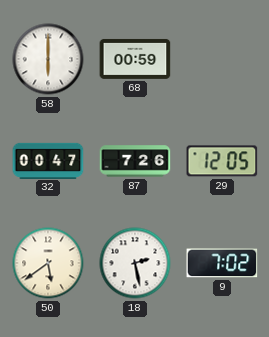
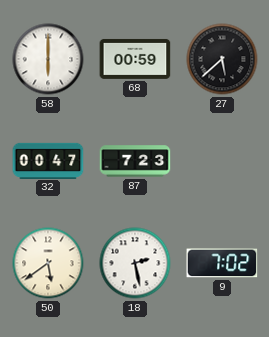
27: none -> 5:38
87: 7:26 -> 7:23
29: 12:05 -> none
